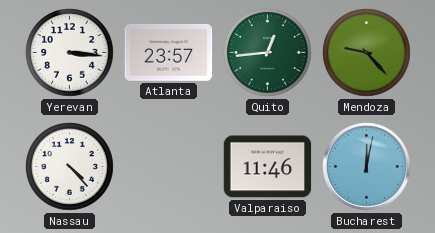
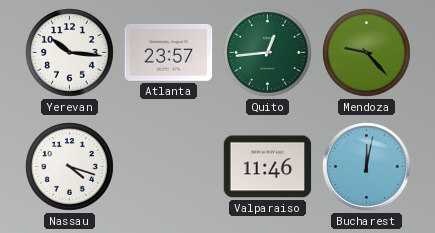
Yerevan: 3:16 -> 10:16
Nassau: 4:23 -> 4:18
